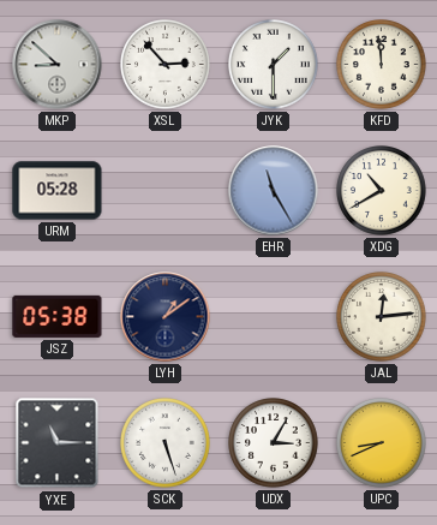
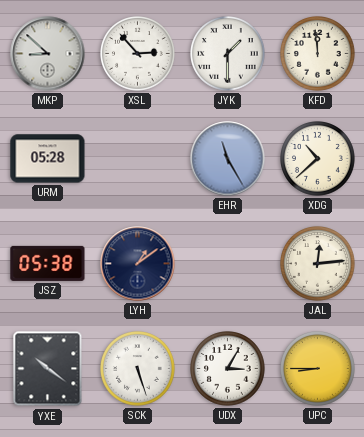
XDG: 10:40 -> 10:38
YXE: 11:15 -> 10:21
UPC: 8:41 -> 8:45
